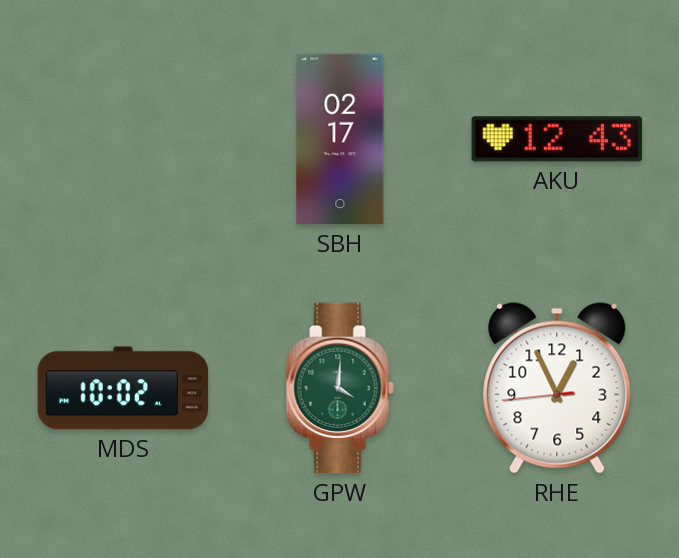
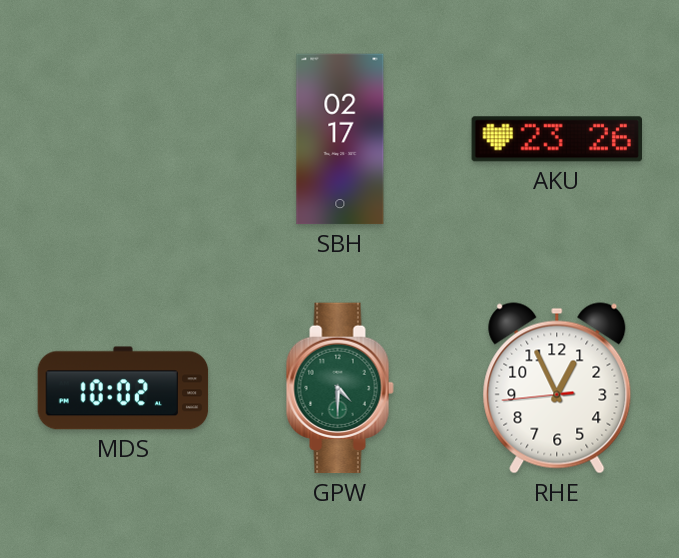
AKU: 12:43 -> 23:26
GPW: 4:01 -> 4:30
